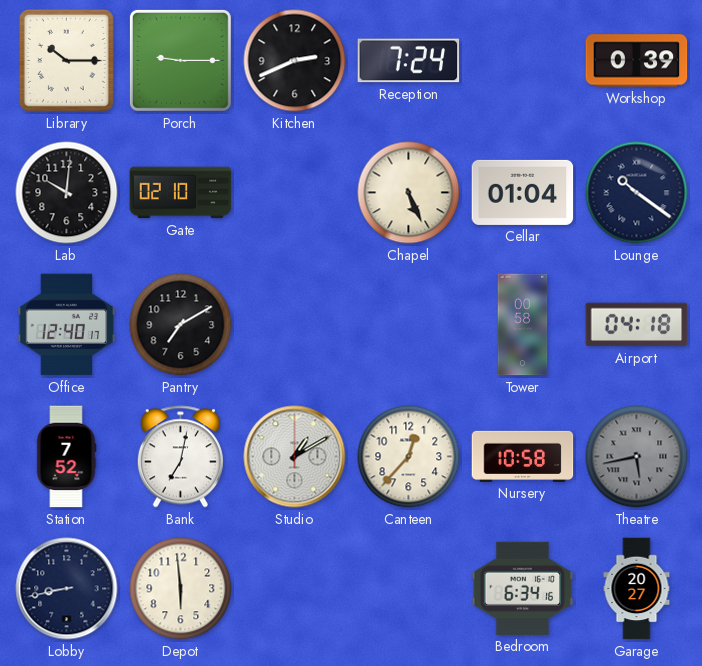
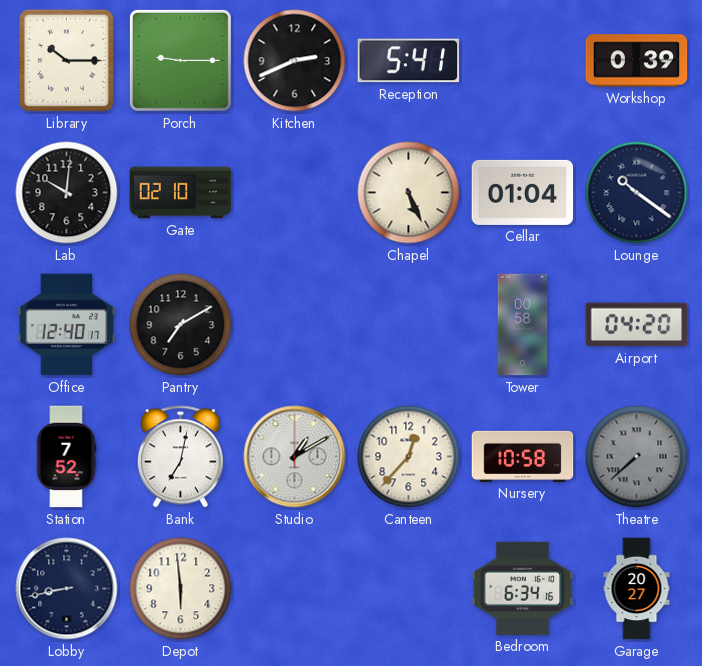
Reception: 7:24 -> 5:41
Airport: 04:18 -> 04:20
Theatre: 5:43 -> 7:38
